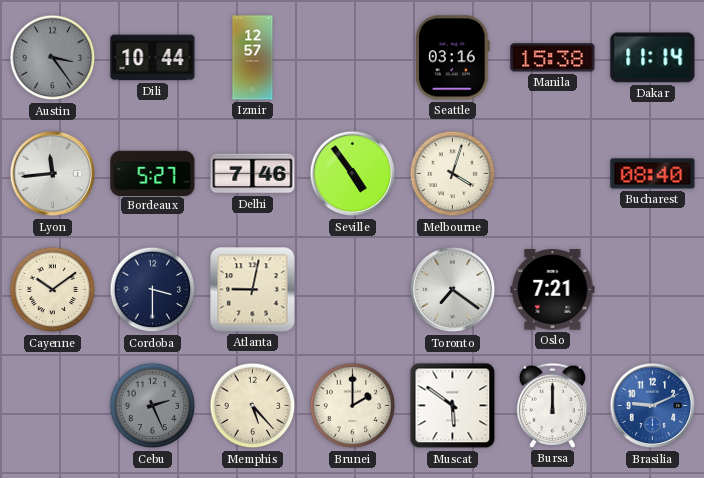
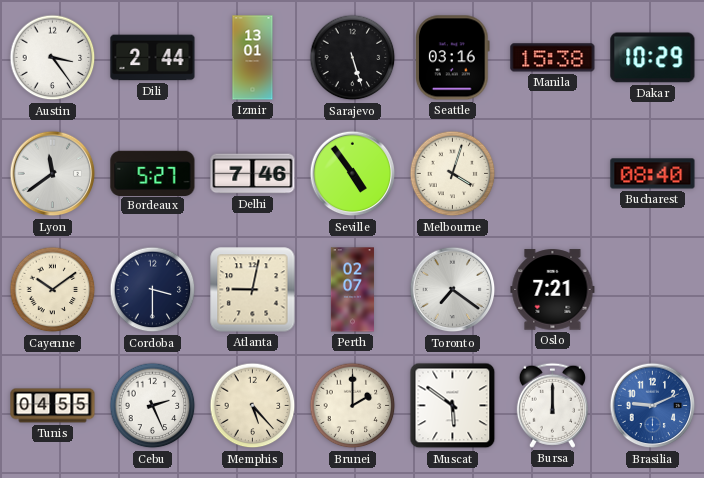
Austin dial: grey -> white
Dili: 10:44 -> 2:44
Izmir: 12:57 -> 13:01
Sarajevo: none -> 5:27
Dakar: 11:14 -> 10:29
Lyon: 11:44 -> 11:39
Perth: none -> 02:07
Tunis: none -> 04:55
Cebu dial: grey -> white
